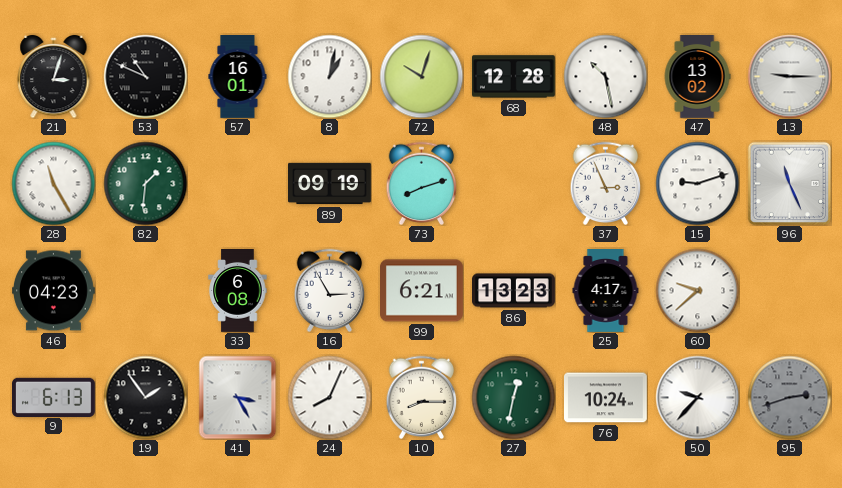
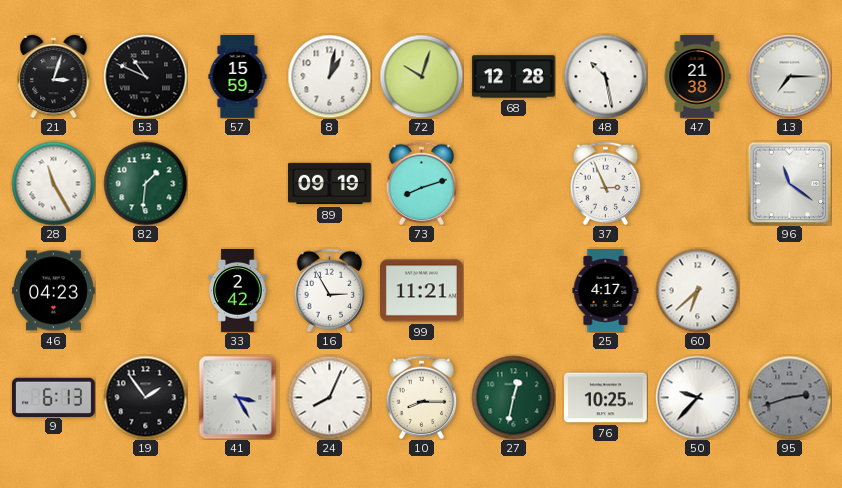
57: 16:01 -> 15:59
47: 13:02 -> 21:38
13: 9:15 -> 7:15
15: 9:12 -> none
96: 11:26 -> 11:21
33: 6:08 -> 2:42
99: 6:21 -> 11:21
86: 13:23 -> none
60: 9:38 -> 6:38
76: 10:24 -> 10:25
